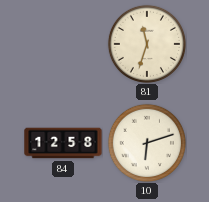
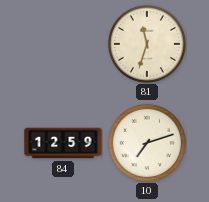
84: 12:58 -> 12:59
10: 6:12 -> 7:12
